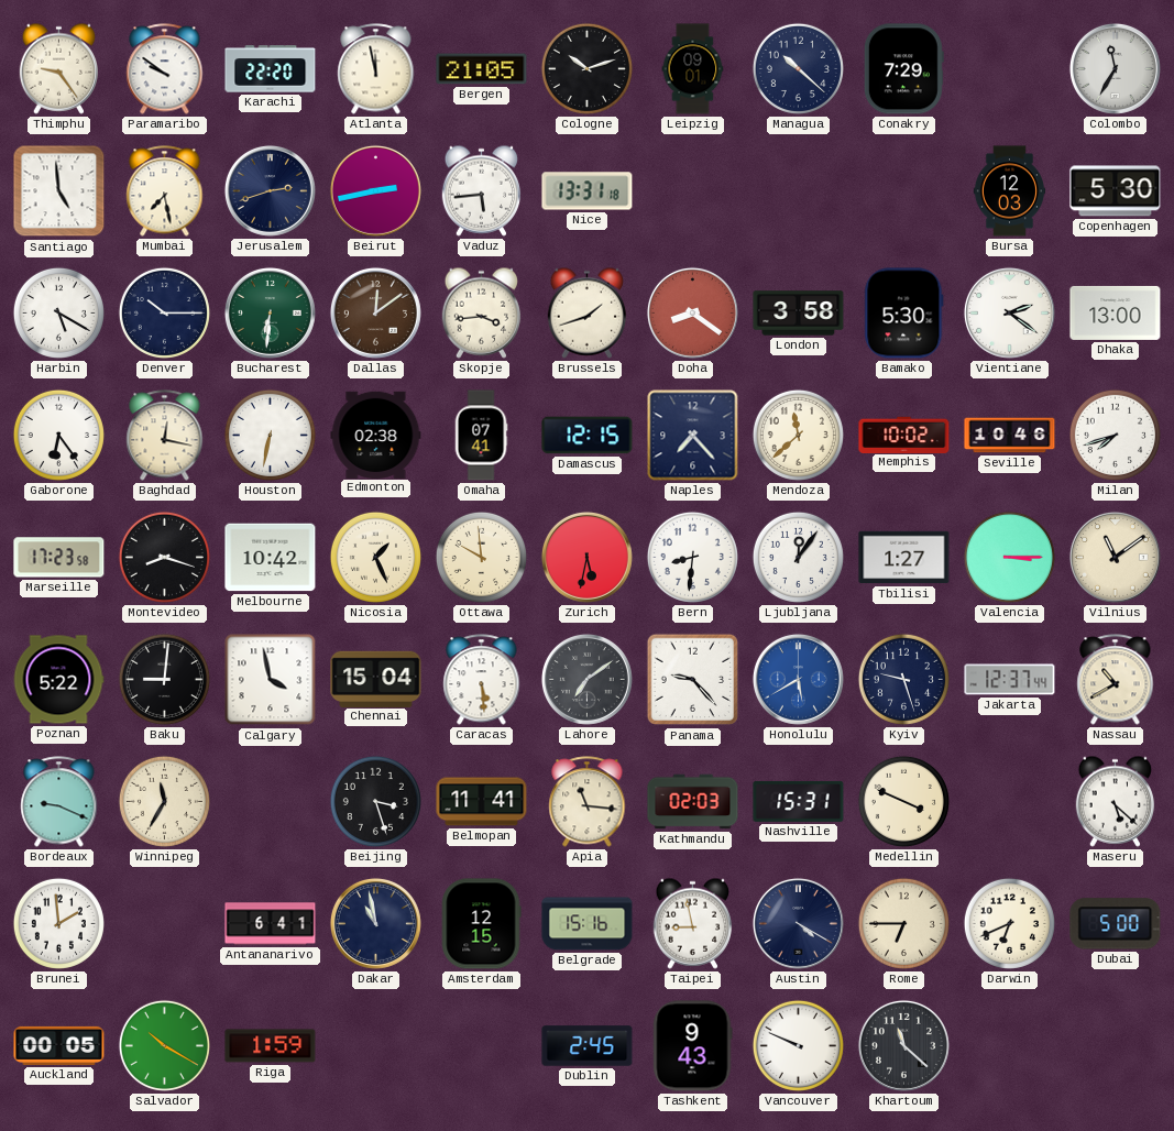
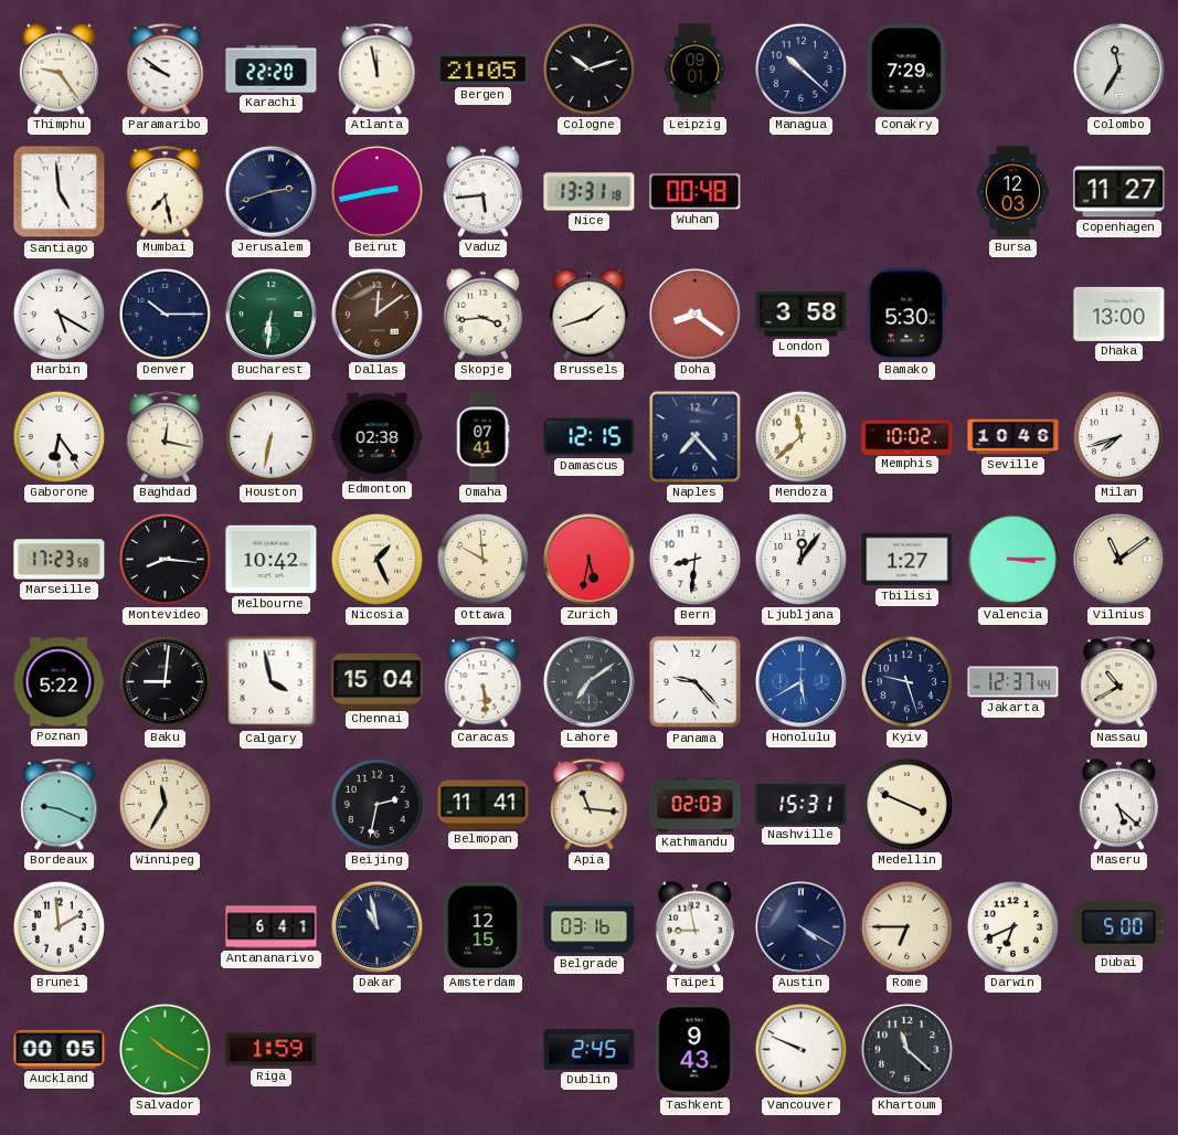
Wuhan: none -> 00:48
Copenhagen: 5:30 -> 11:27
Vientiane: 2:21 -> none
Montevideo: 8:18 -> 8:16
Beijing: 3:27 -> 2:32
Belgrade: 15:16 -> 03:16
